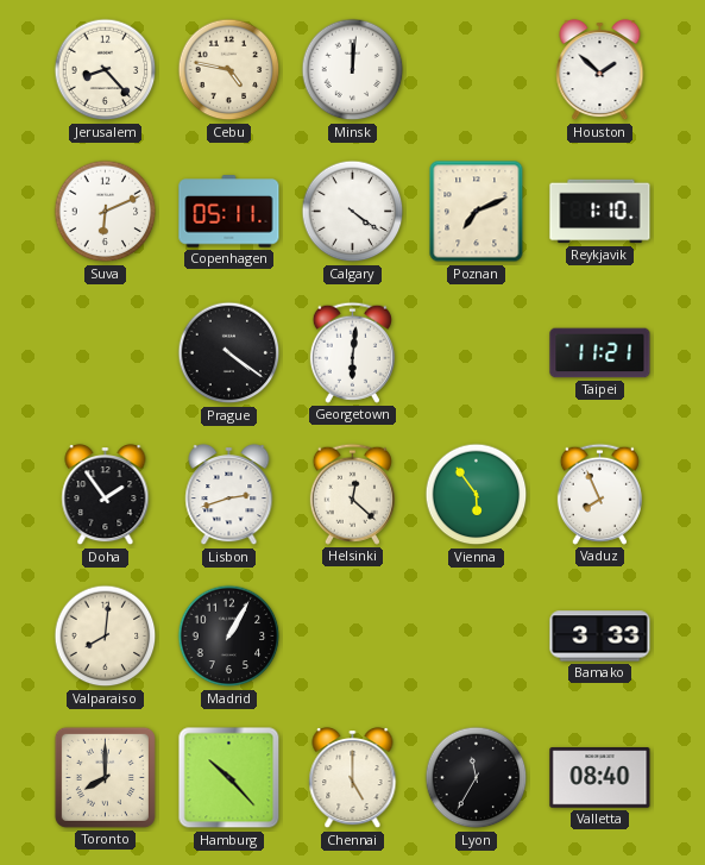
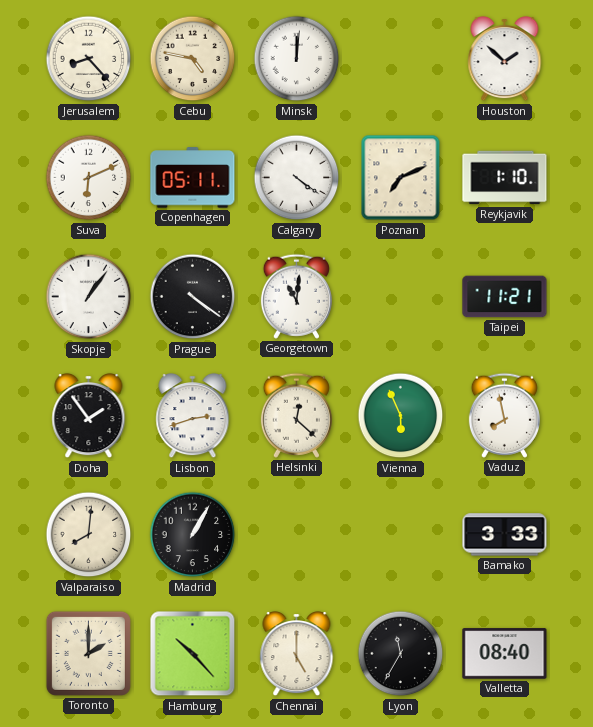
Skopje: none -> 1:06
Georgetown: 6:01 -> 11:01
Vienna: 5:54 -> 5:56
Vaduz: 7:56 -> 7:58
Toronto: 8:00 -> 2:00
